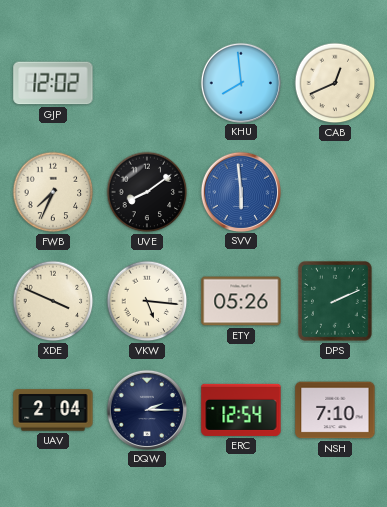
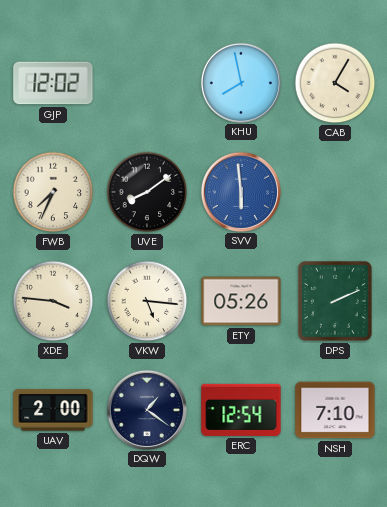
KHU: 7:59 -> 7:58
CAB: 12:41 -> 4:05
XDE: 3:49 -> 3:46
UAV: 2:04 -> 2:00
DQW: 2:15 -> 1:21
